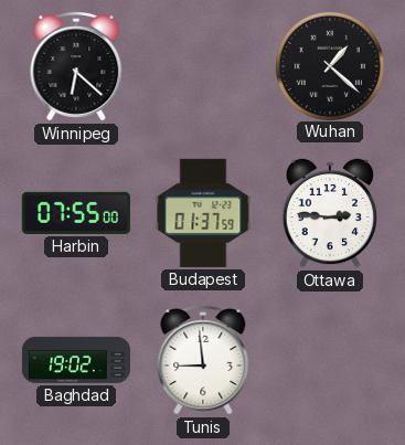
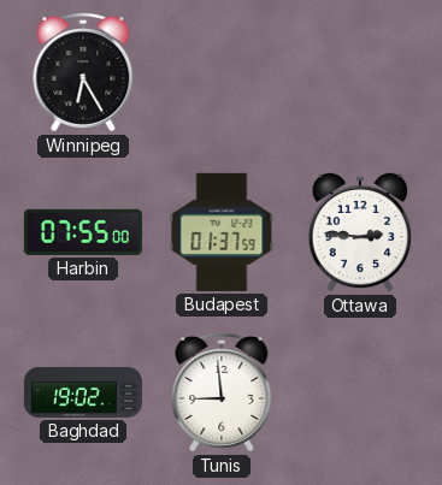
Winnipeg: 6:22 -> 6:25
Wuhan: 1:22 -> none
